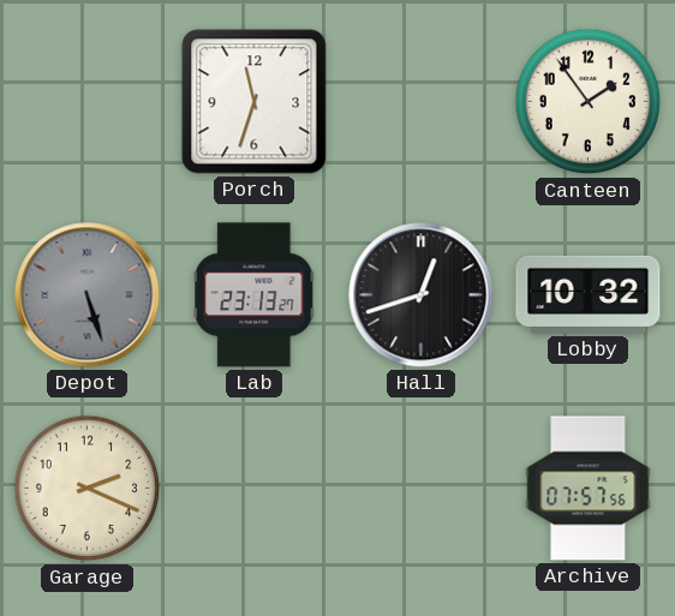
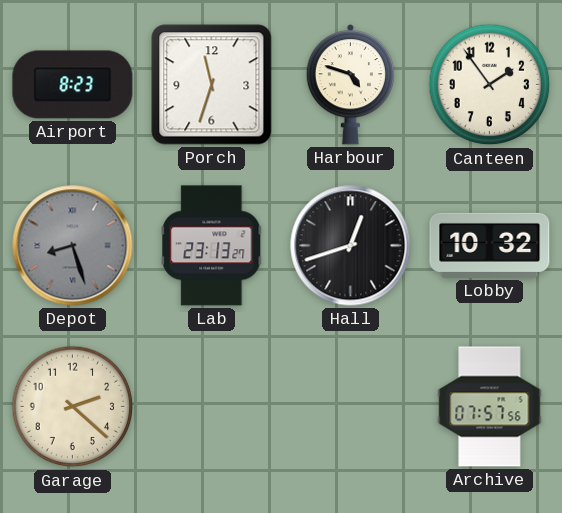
Airport: none -> 8:23
Harbour: none -> 4:48
Depot: 5:27 -> 8:27
Garage: 2:19 -> 2:22
